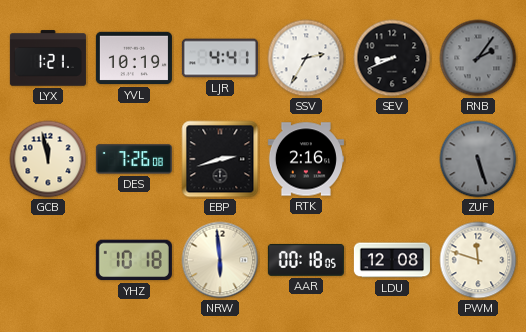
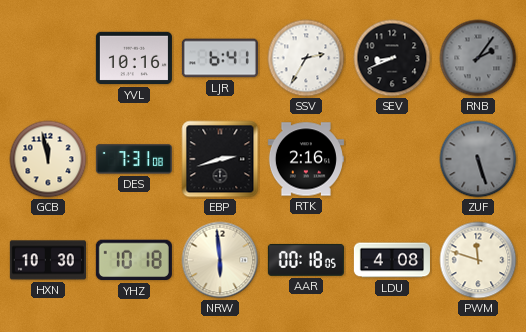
LYX: 1:21 -> none
YVL: 10:19 -> 10:16
LJR: 4:41 -> 6:41
DES: 7:26 -> 7:31
HXN: none -> 10:30
LDU: 12:08 -> 4:08
